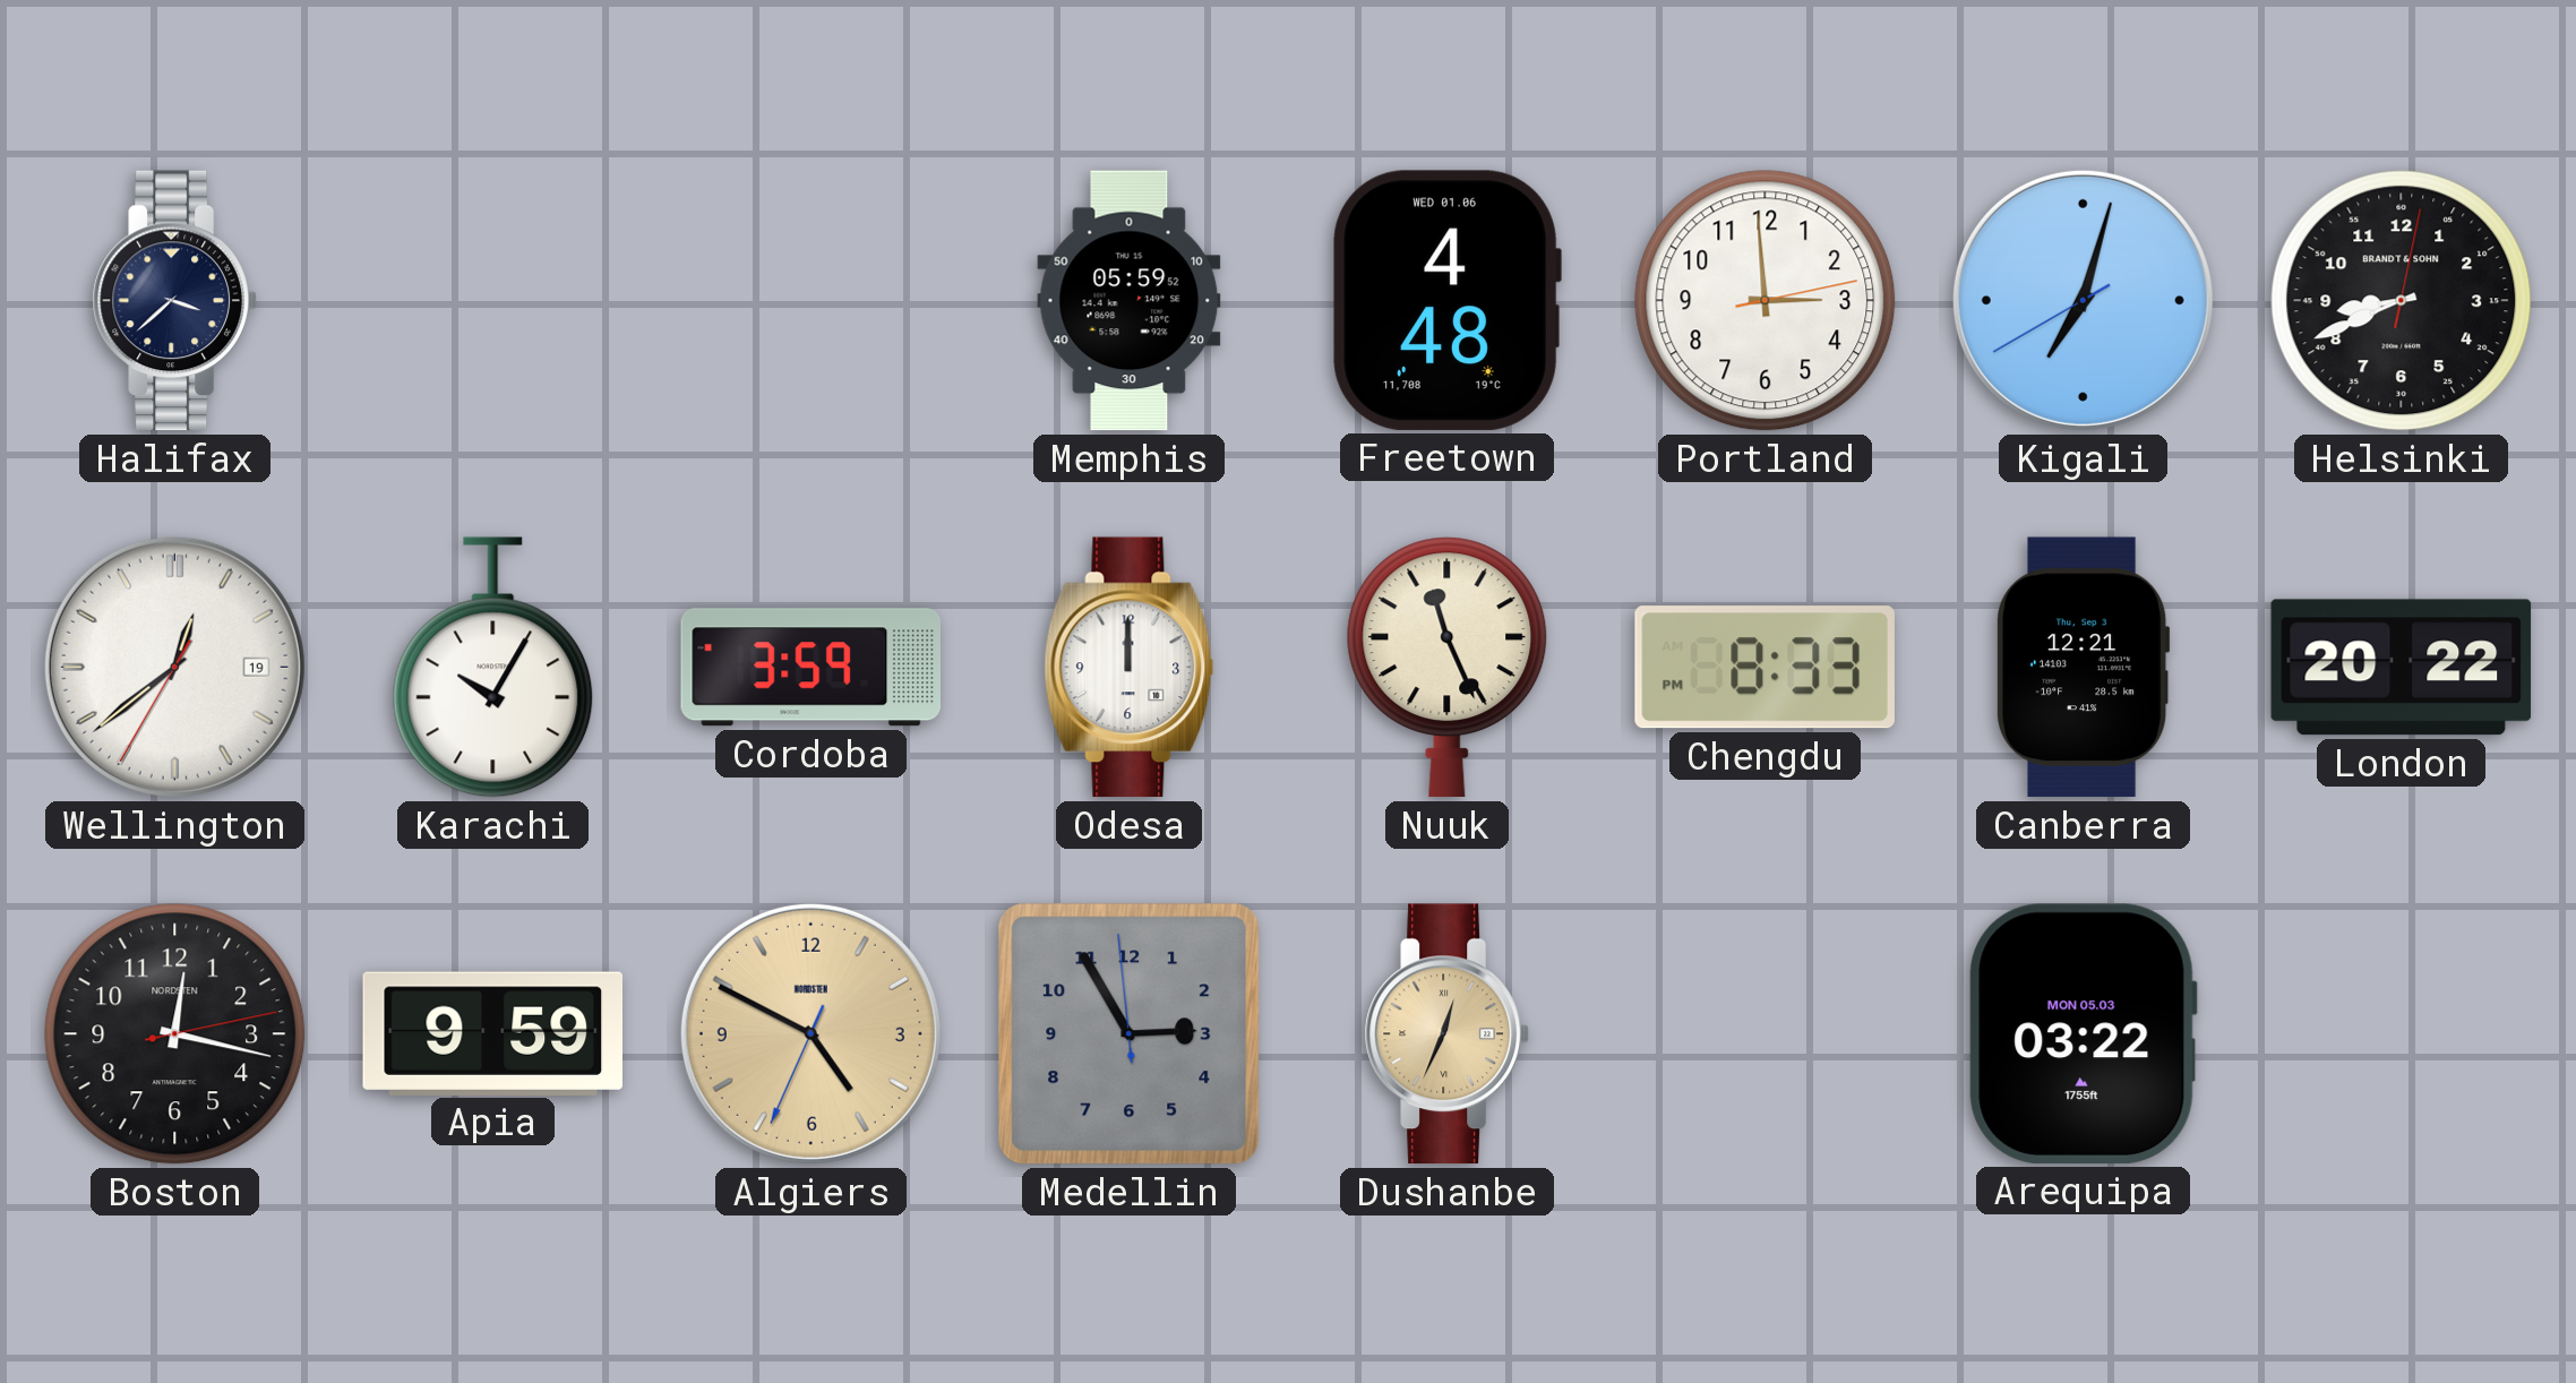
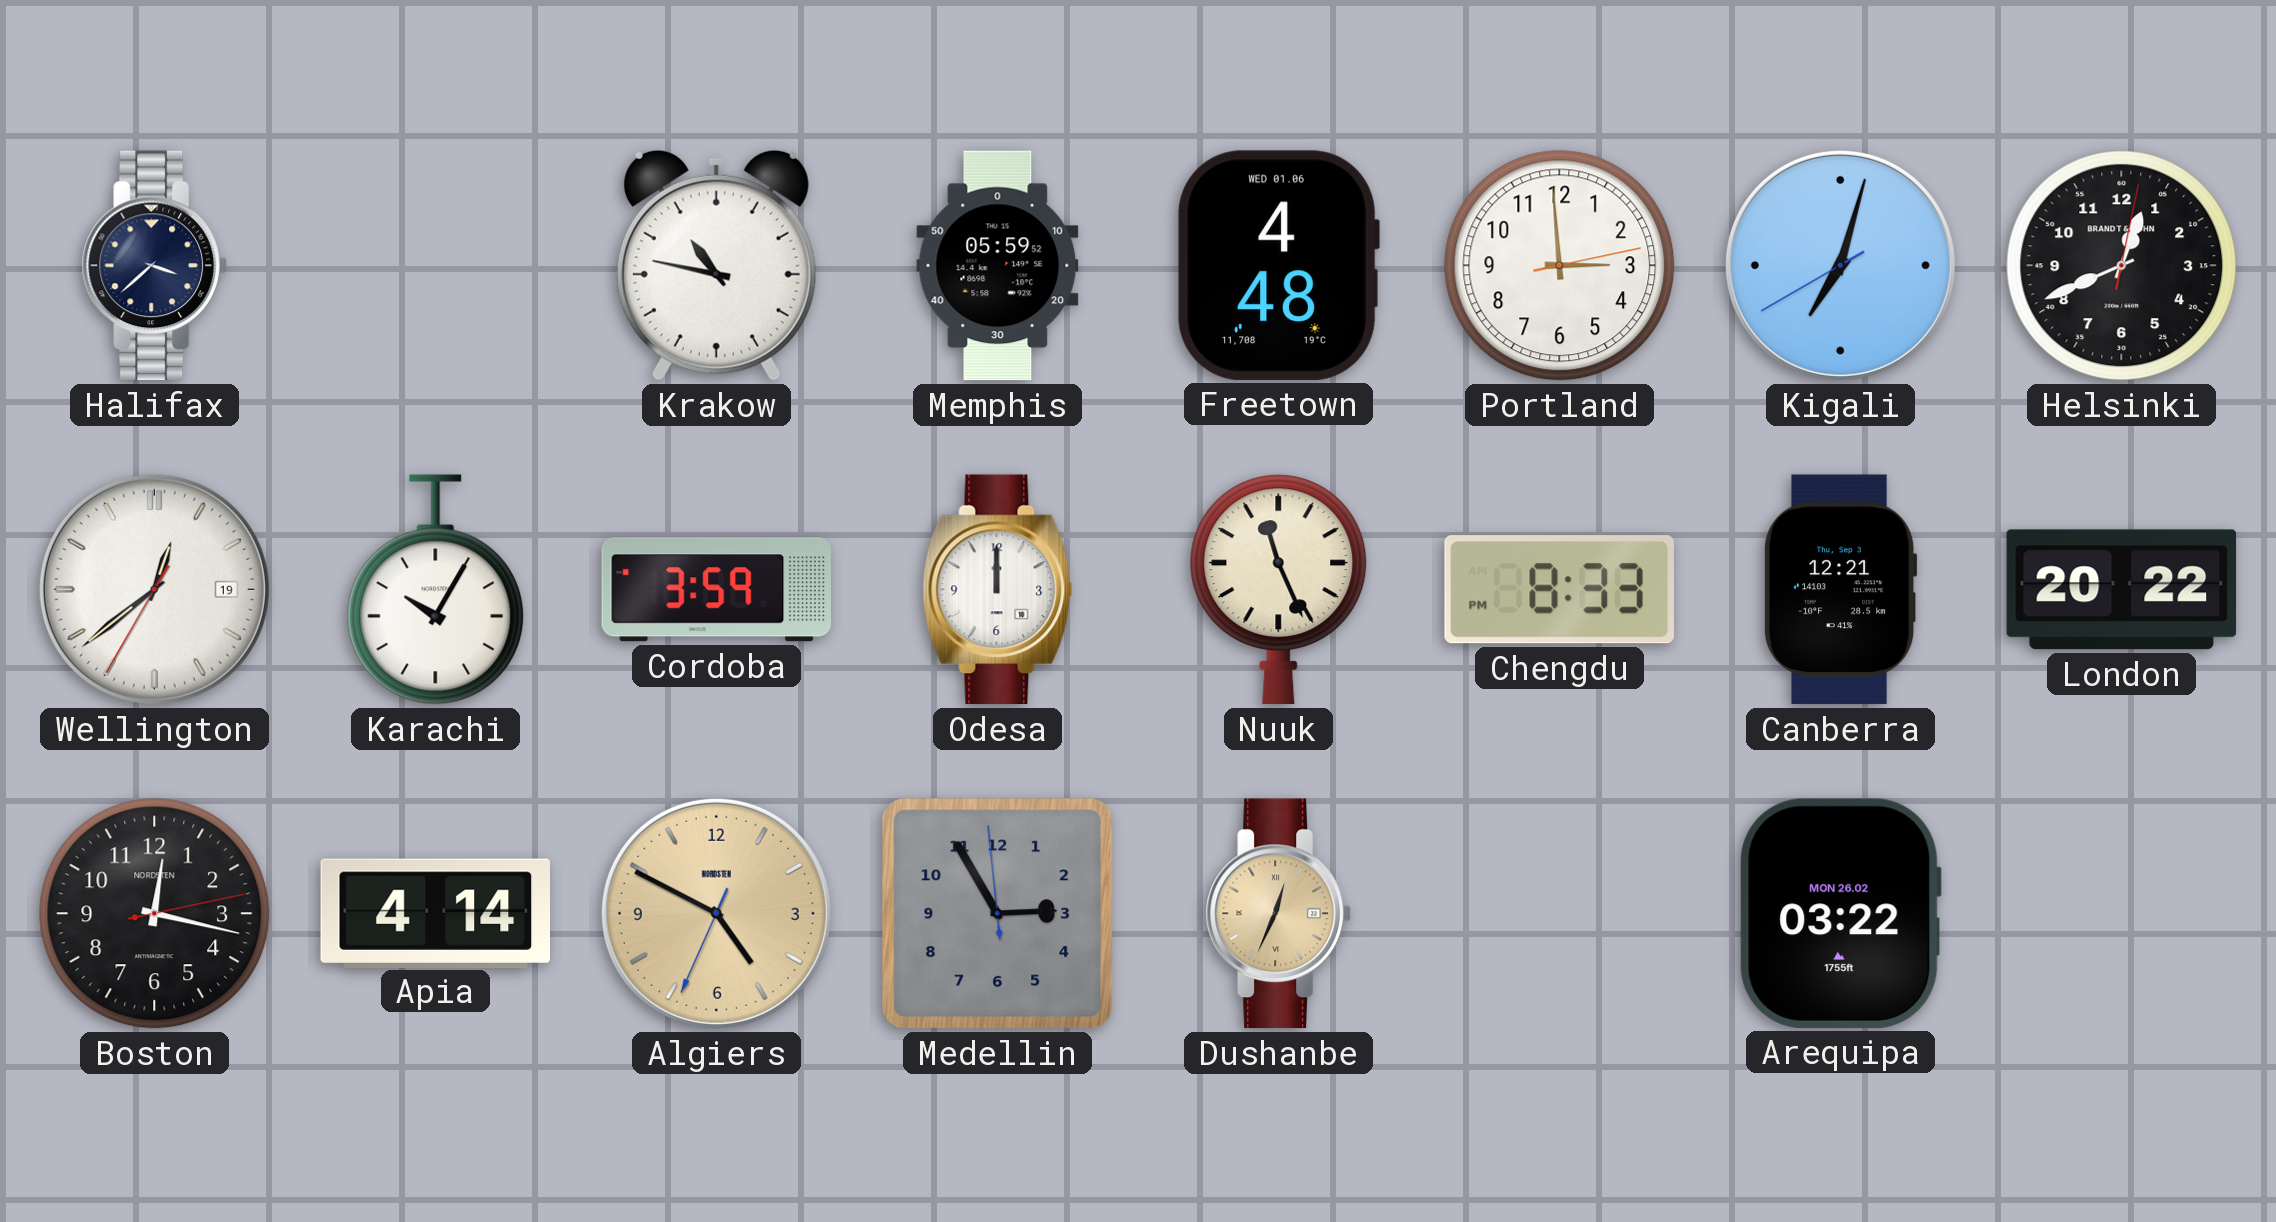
Krakow: none -> 10:47
Helsinki: 8:41 -> 12:41
Apia: 9:59 -> 4:14
Arequipa date: MON 05.03 -> MON 26.02
